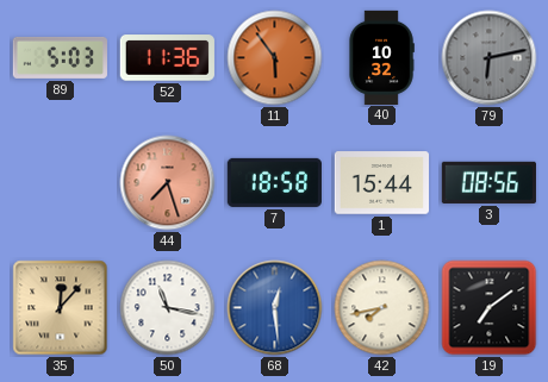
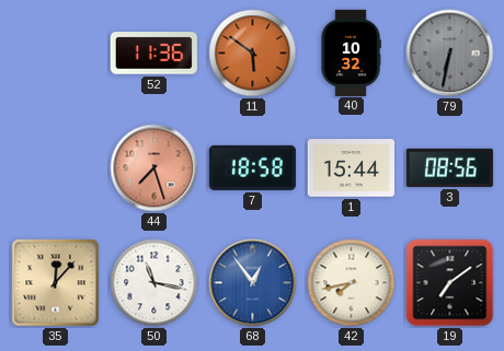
89: 5:03 -> none
11: 5:54 -> 5:51
79: 6:13 -> 6:32
68: 12:29 -> 12:54
